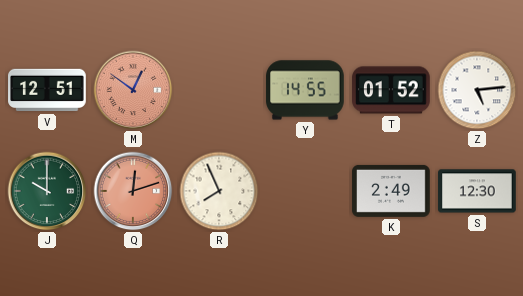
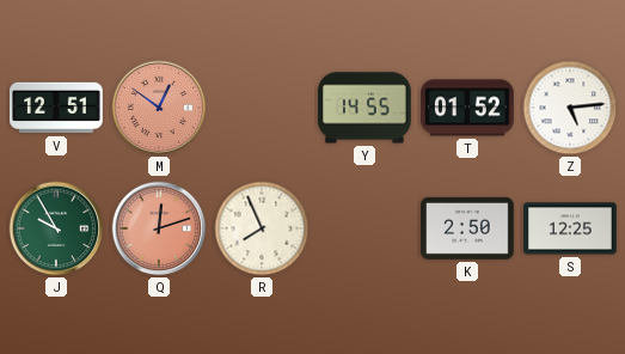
J: 10:00 -> 9:55
K: 2:49 -> 2:50
S: 12:30 -> 12:25
